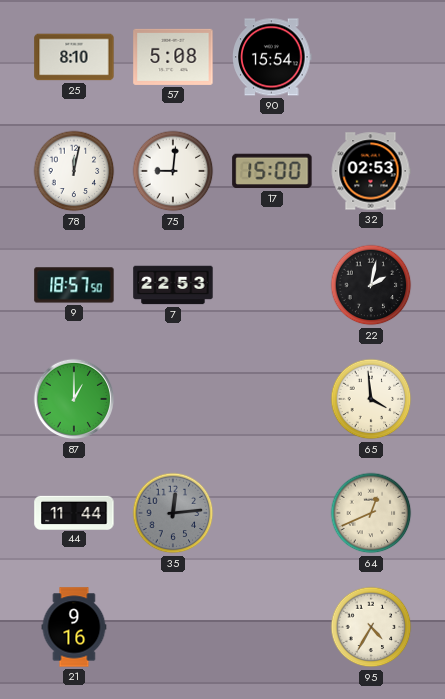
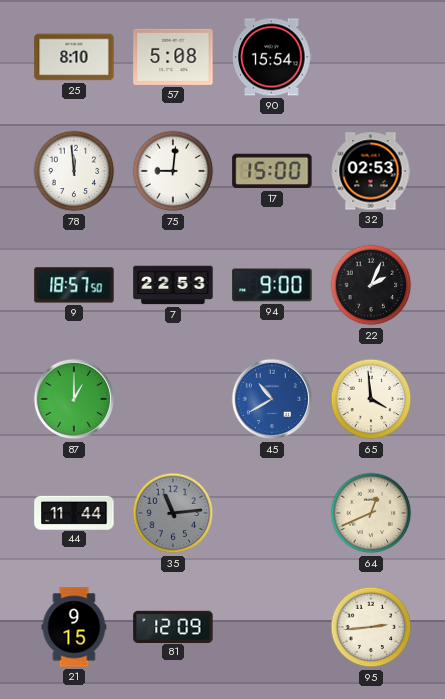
78: 12:02 -> 11:59
94: none -> 9:00
22: 2:02 -> 2:04
45: none -> 10:40
35: 12:14 -> 11:14
21: 9:16 -> 9:15
81: none -> 12:09
95: 4:35 -> 2:44
